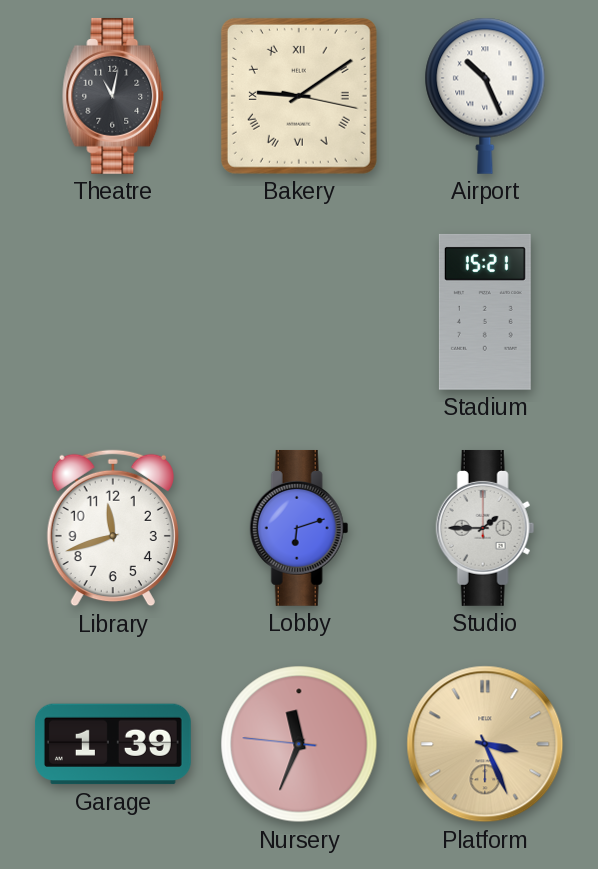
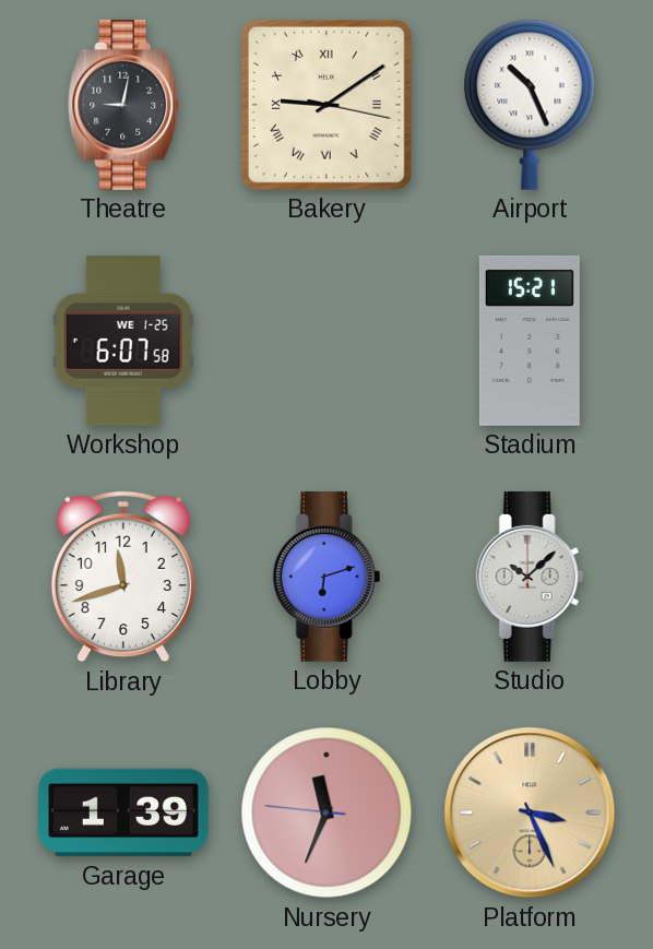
Theatre: 11:02 -> 9:02
Workshop: none -> 6:07
Studio: 1:45 -> 10:08
